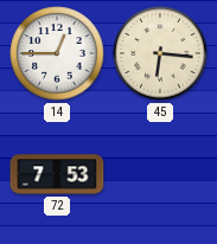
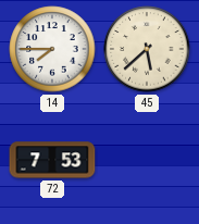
14: 12:45 -> 7:45
45: 6:16 -> 5:38
